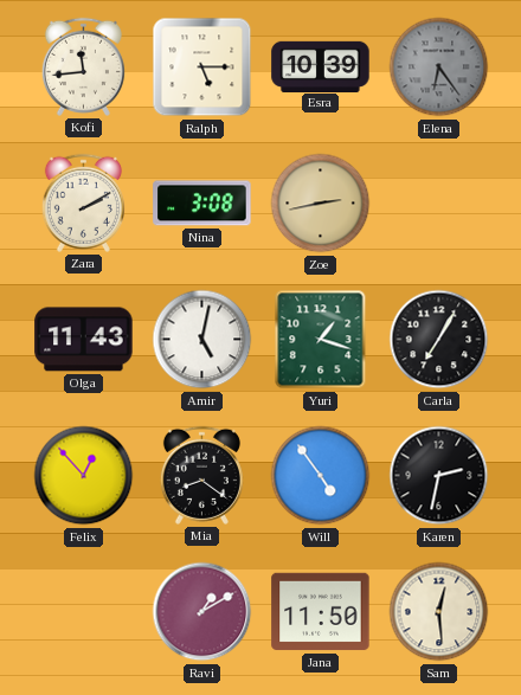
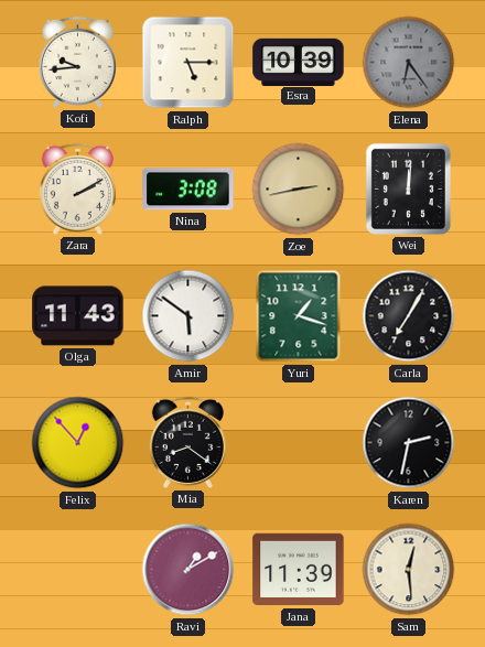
Kofi: 11:44 -> 9:44
Wei: none -> 12:01
Amir: 5:02 -> 5:51
Will: 4:54 -> none
Jana: 11:50 -> 11:39
